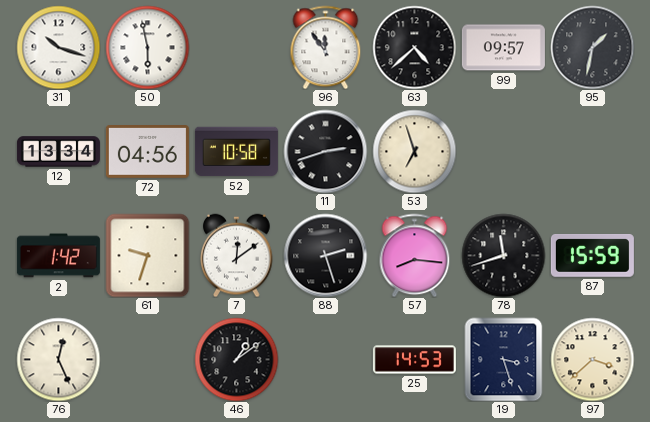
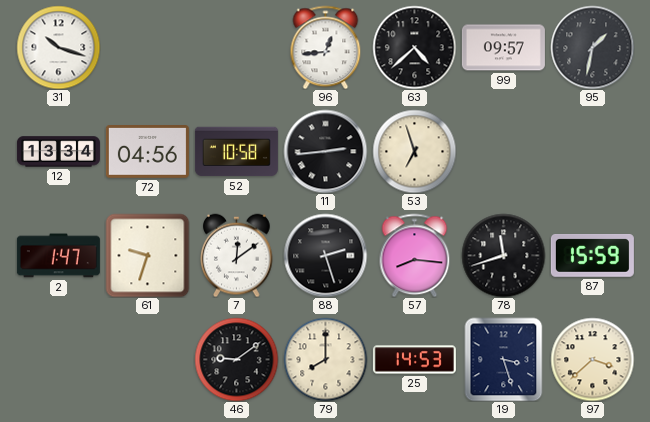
50: 5:58 -> none
96: 11:54 -> 12:44
11: 2:42 -> 2:44
2: 1:42 -> 1:47
76: 12:26 -> none
46: 1:09 -> 9:09
79: none -> 8:00
